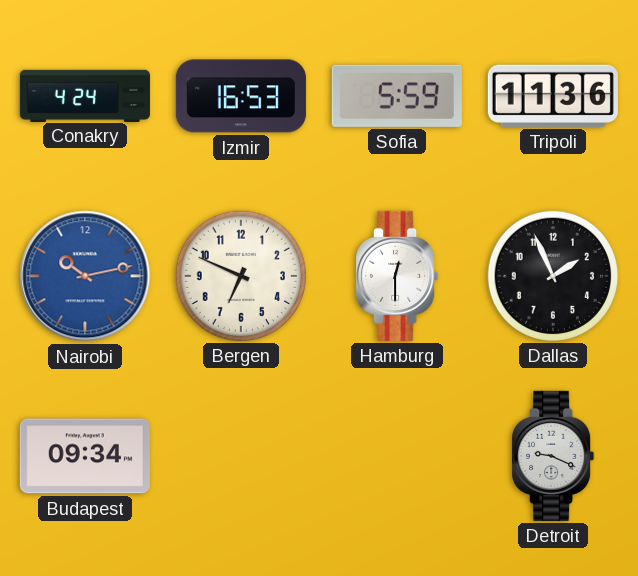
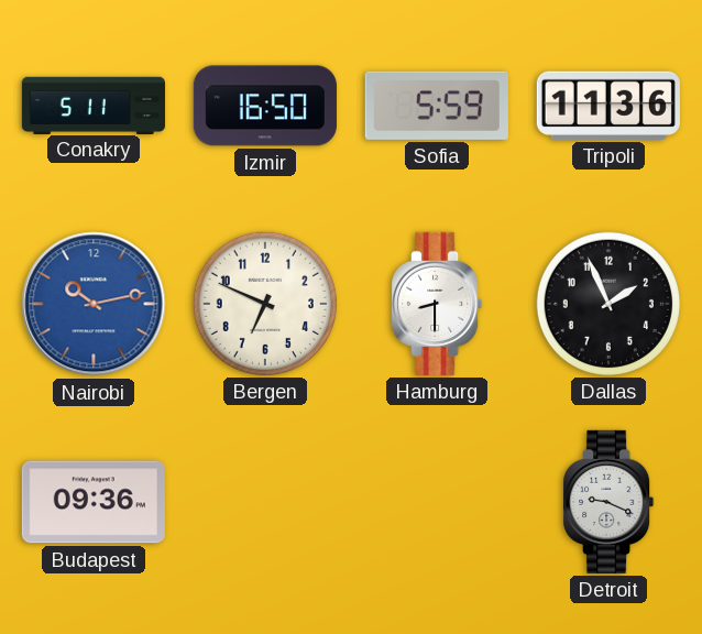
Conakry: 4:24 -> 5:11
Izmir: 16:53 -> 16:50
Hamburg: 12:30 -> 8:30
Budapest: 09:34 -> 09:36
